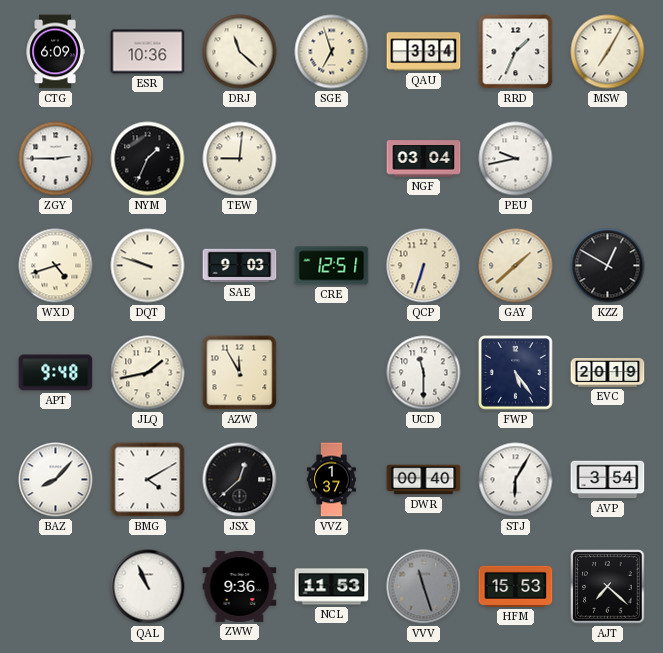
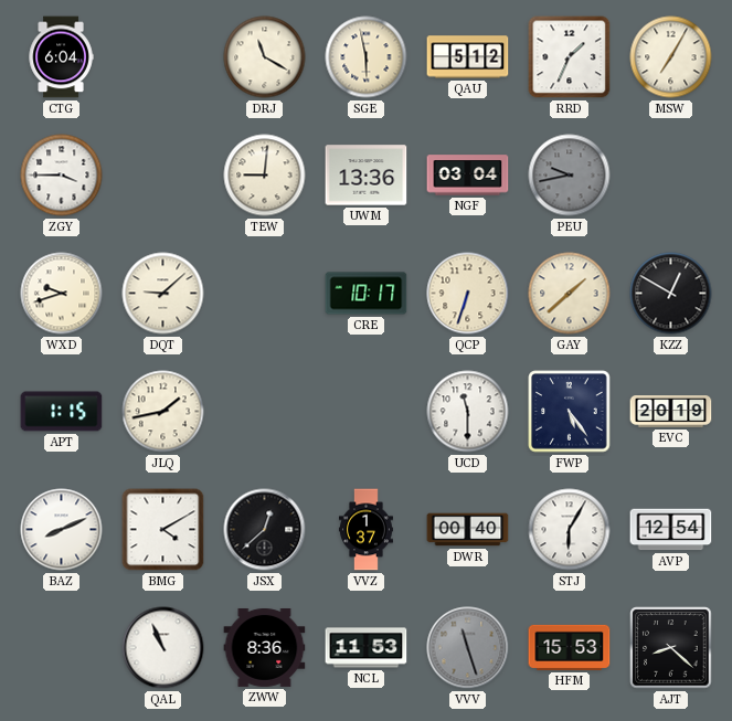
CTG: 6:09 -> 6:04
ESR: 10:36 -> none
DRJ: 11:22 -> 11:20
SGE: 6:57 -> 5:58
QAU: 3:34 -> 5:12
ZGY: 2:45 -> 3:45
NYM: 1:34 -> none
UWM: none -> 13:36
PEU dial: white -> grey
WXD: 4:42 -> 9:42
DQT: 9:48 -> 9:08
SAE: 9:03 -> none
CRE: 12:51 -> 10:17
APT: 9:48 -> 1:15
AZW: 11:55 -> none
BAZ: 8:07 -> 8:11
AVP: 3:54 -> 12:54
ZWW: 9:36 -> 8:36
AJT: 7:22 -> 8:22
